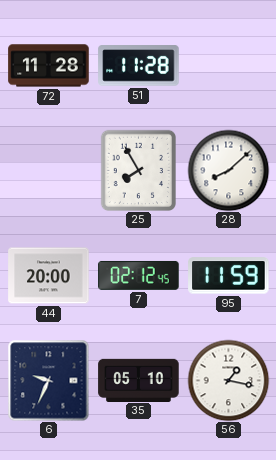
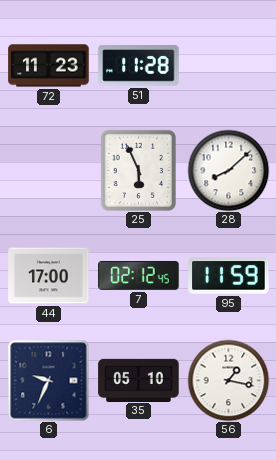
72: 11:28 -> 11:23
25: 7:55 -> 5:56
44: 20:00 -> 17:00
